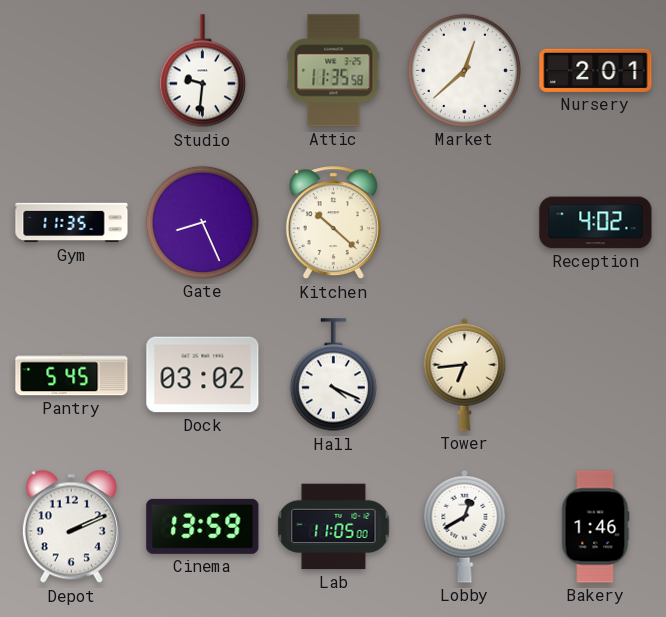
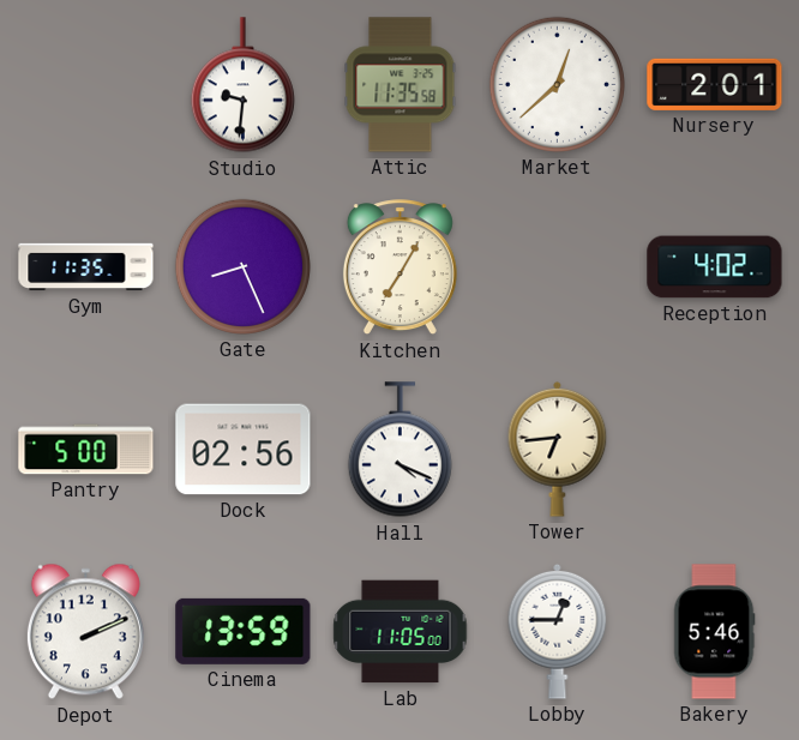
Kitchen: 10:22 -> 7:05
Pantry: 5:45 -> 5:00
Dock: 03:02 -> 02:56
Lobby: 12:40 -> 12:45
Bakery: 1:46 -> 5:46
